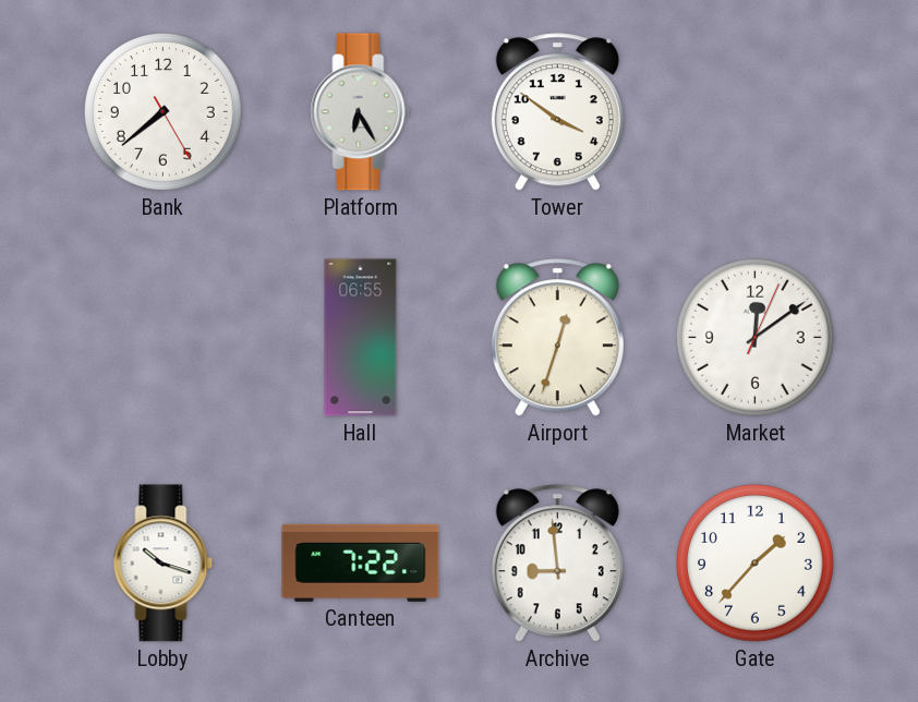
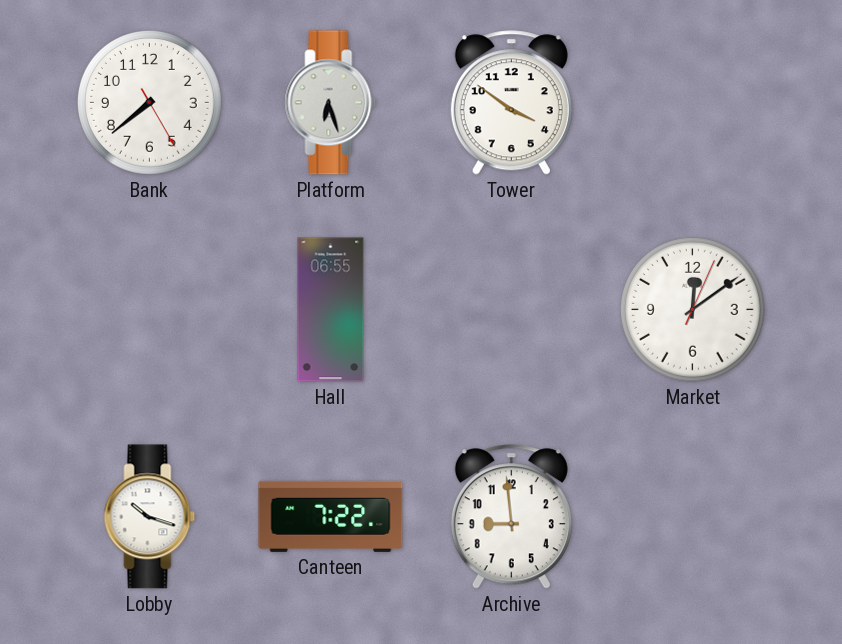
Platform: 6:25 -> 6:27
Airport: 12:33 -> none
Gate: 1:37 -> none
